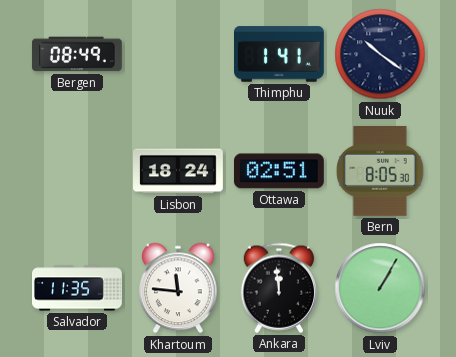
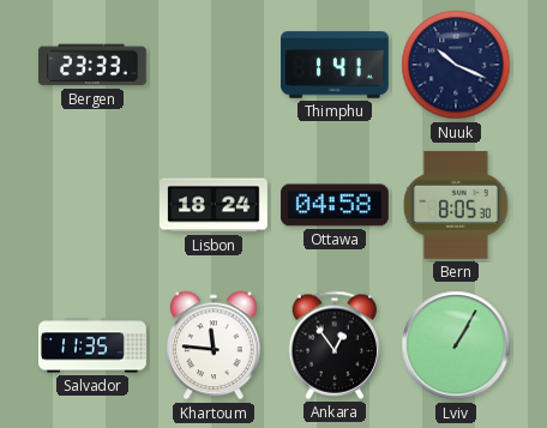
Bergen: 08:49 -> 23:33
Nuuk: 10:21 -> 10:19
Ottawa: 02:51 -> 04:58
Ankara: 11:59 -> 12:54
